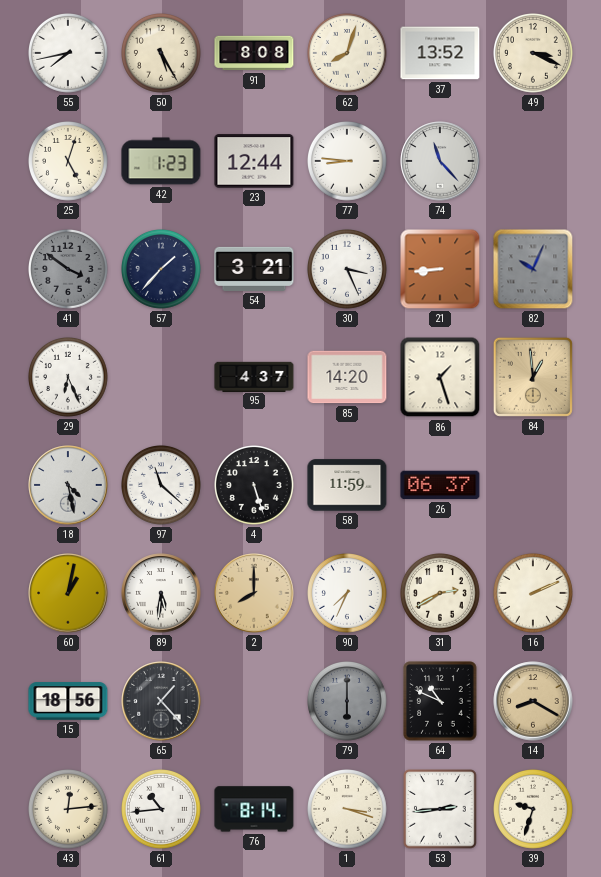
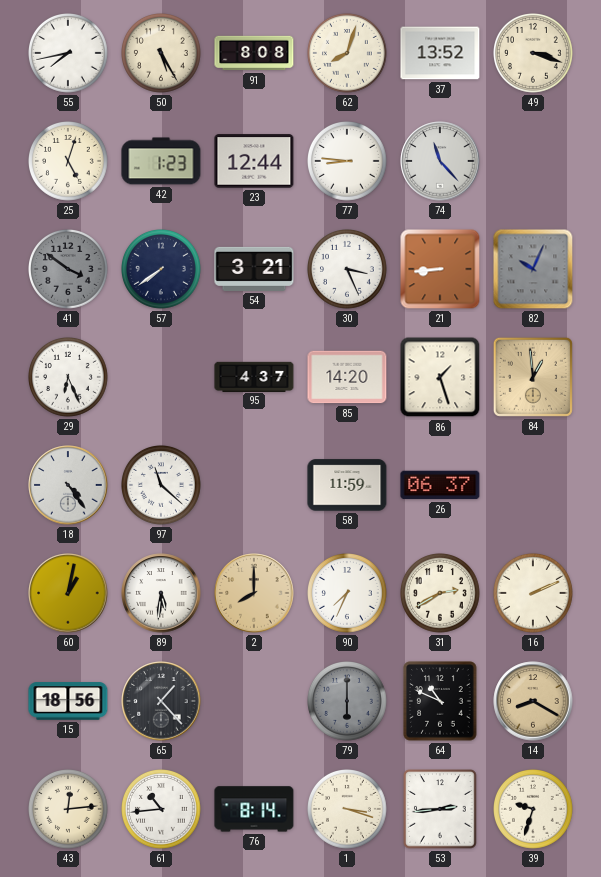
49: 3:19 -> 3:18
57: 1:37 -> 7:39
18: 4:28 -> 4:24
4: 5:27 -> none
